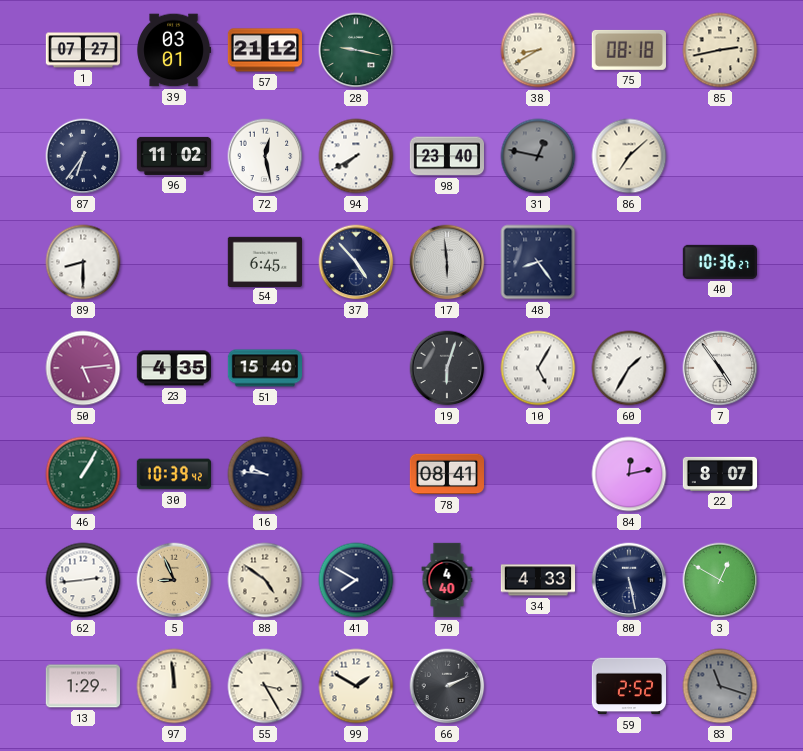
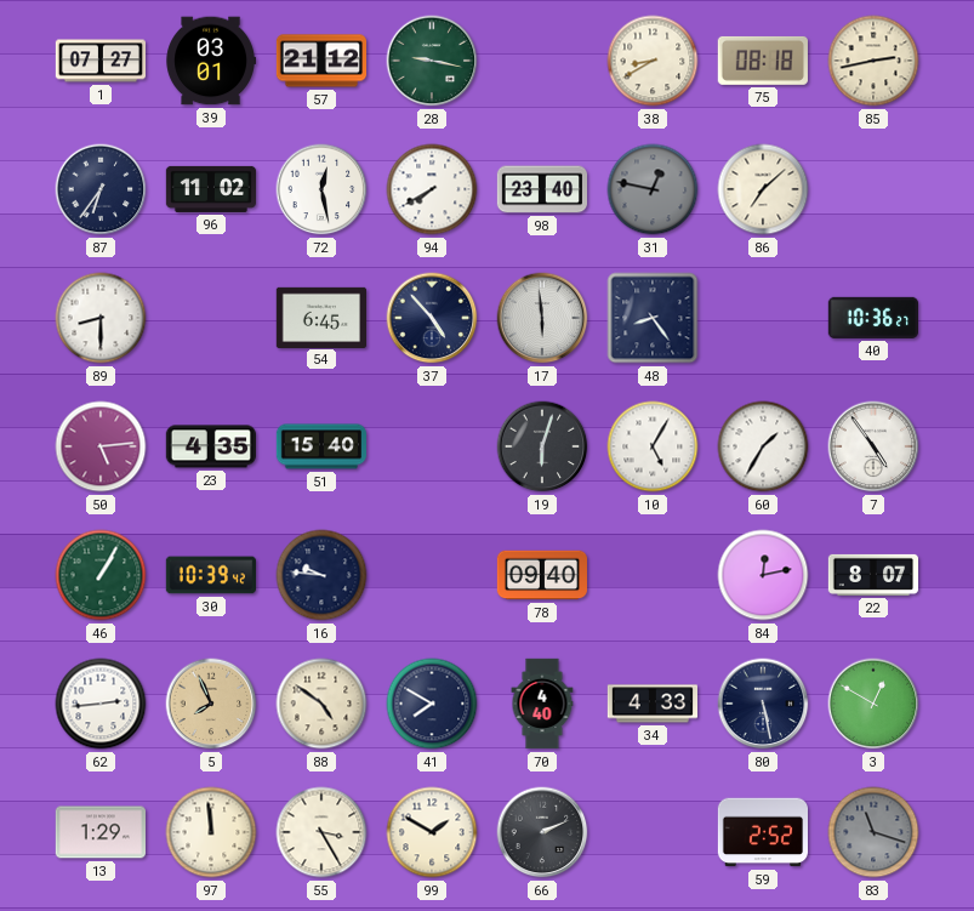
78: 08:41 -> 09:40
5: 8:56 -> 7:56
